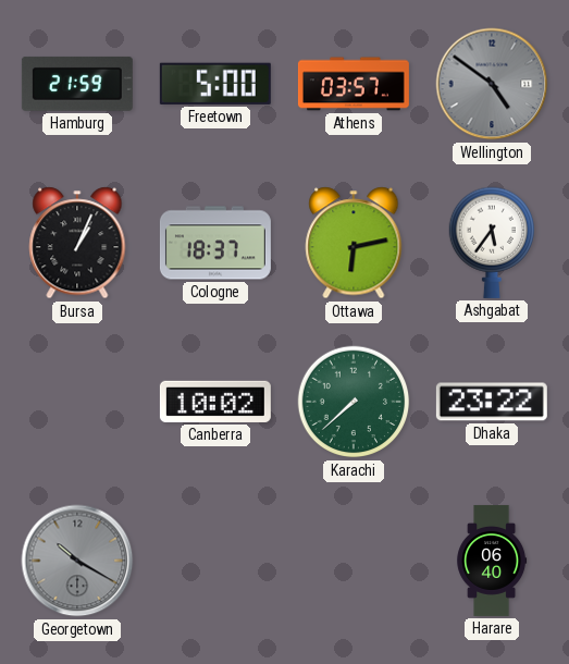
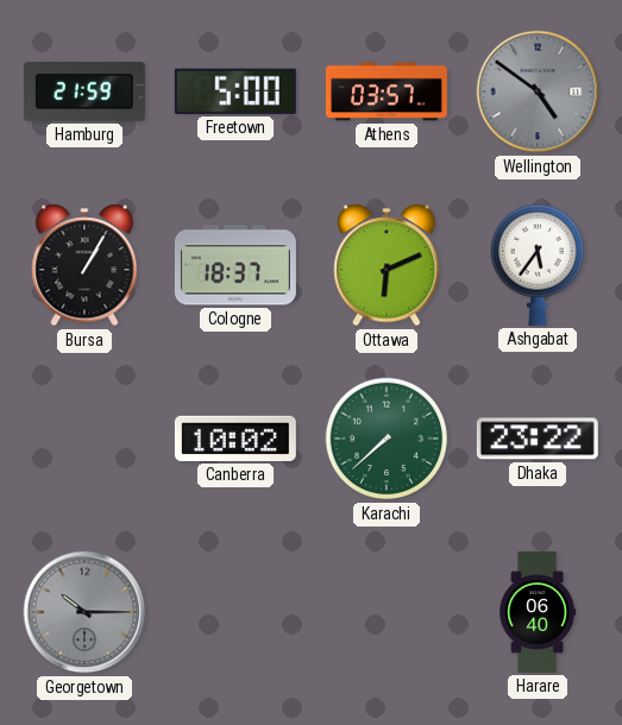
Bursa: 1:04 -> 1:05
Ottawa: 6:13 -> 6:11
Georgetown: 10:20 -> 10:15
